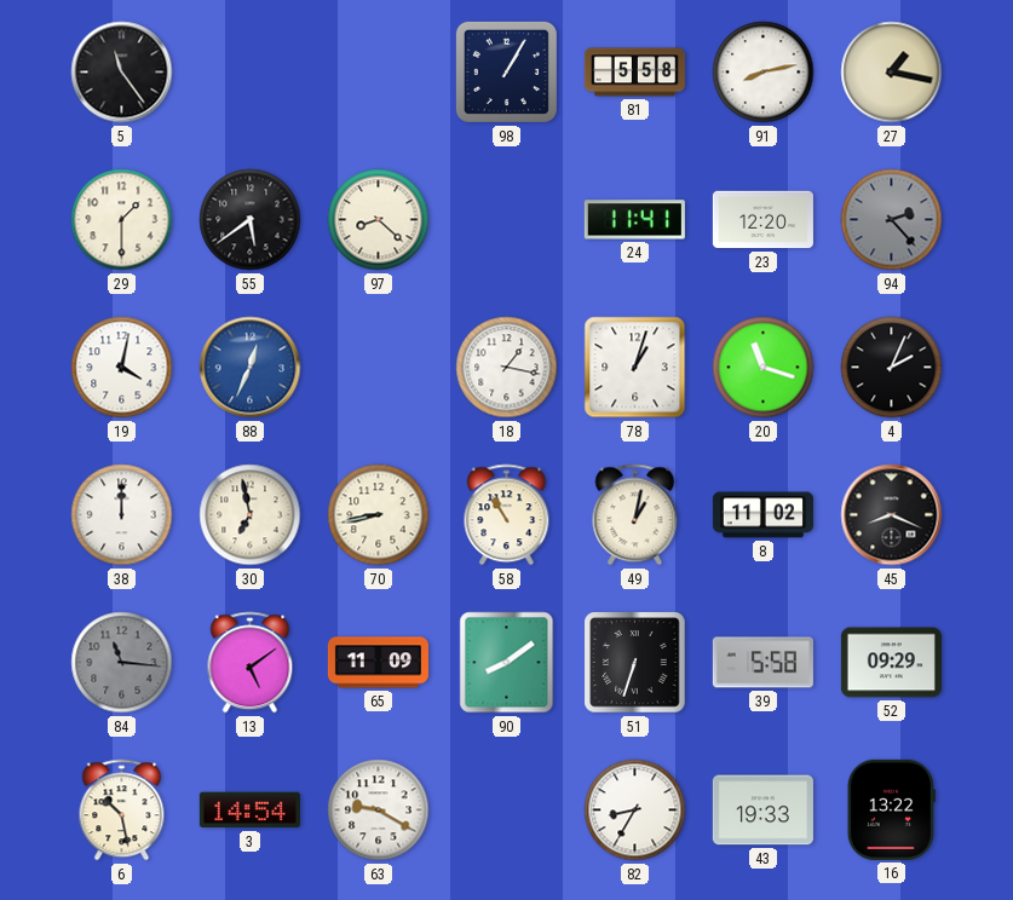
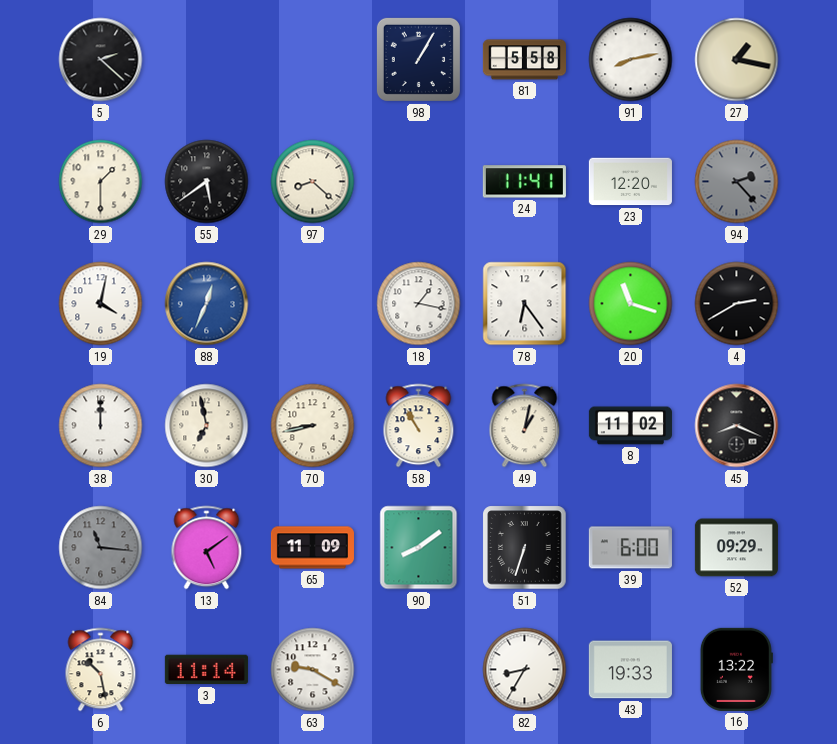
5: 11:24 -> 2:22
78: 1:03 -> 6:24
4: 2:04 -> 2:40
39: 5:58 -> 6:00
3: 14:54 -> 11:14
